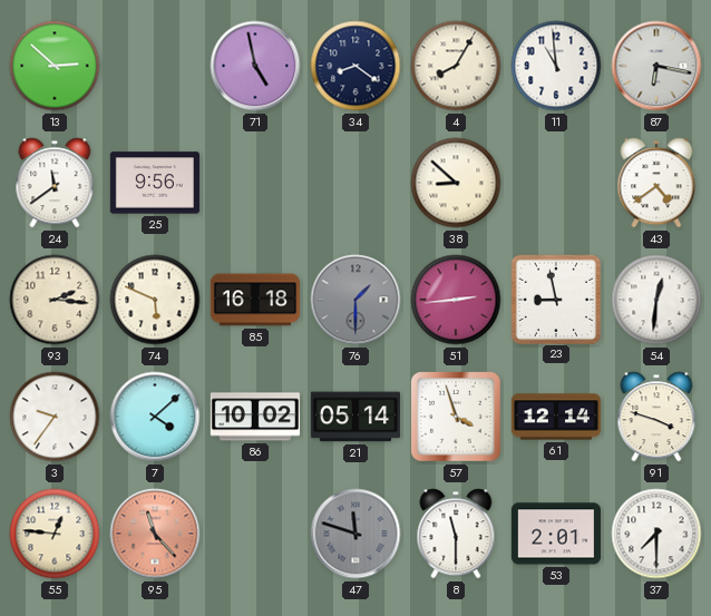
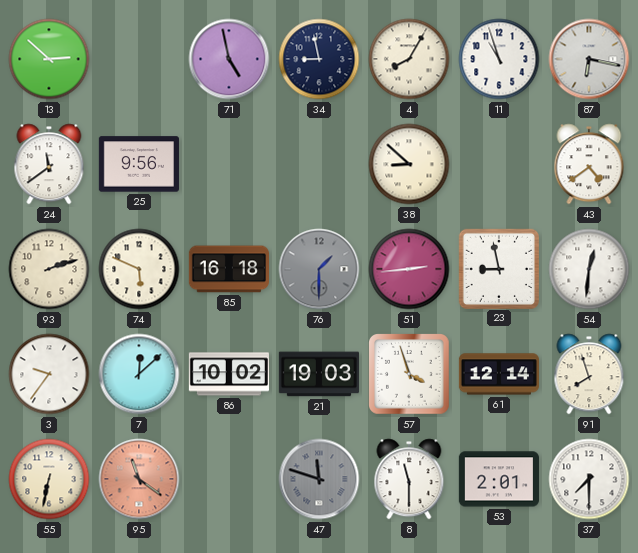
34: 8:21 -> 8:58
11: 10:59 -> 10:57
93: 2:16 -> 2:12
7: 4:08 -> 12:08
21: 05:14 -> 19:03
91: 3:48 -> 7:57
55: 12:46 -> 6:32
95: 11:23 -> 11:21
